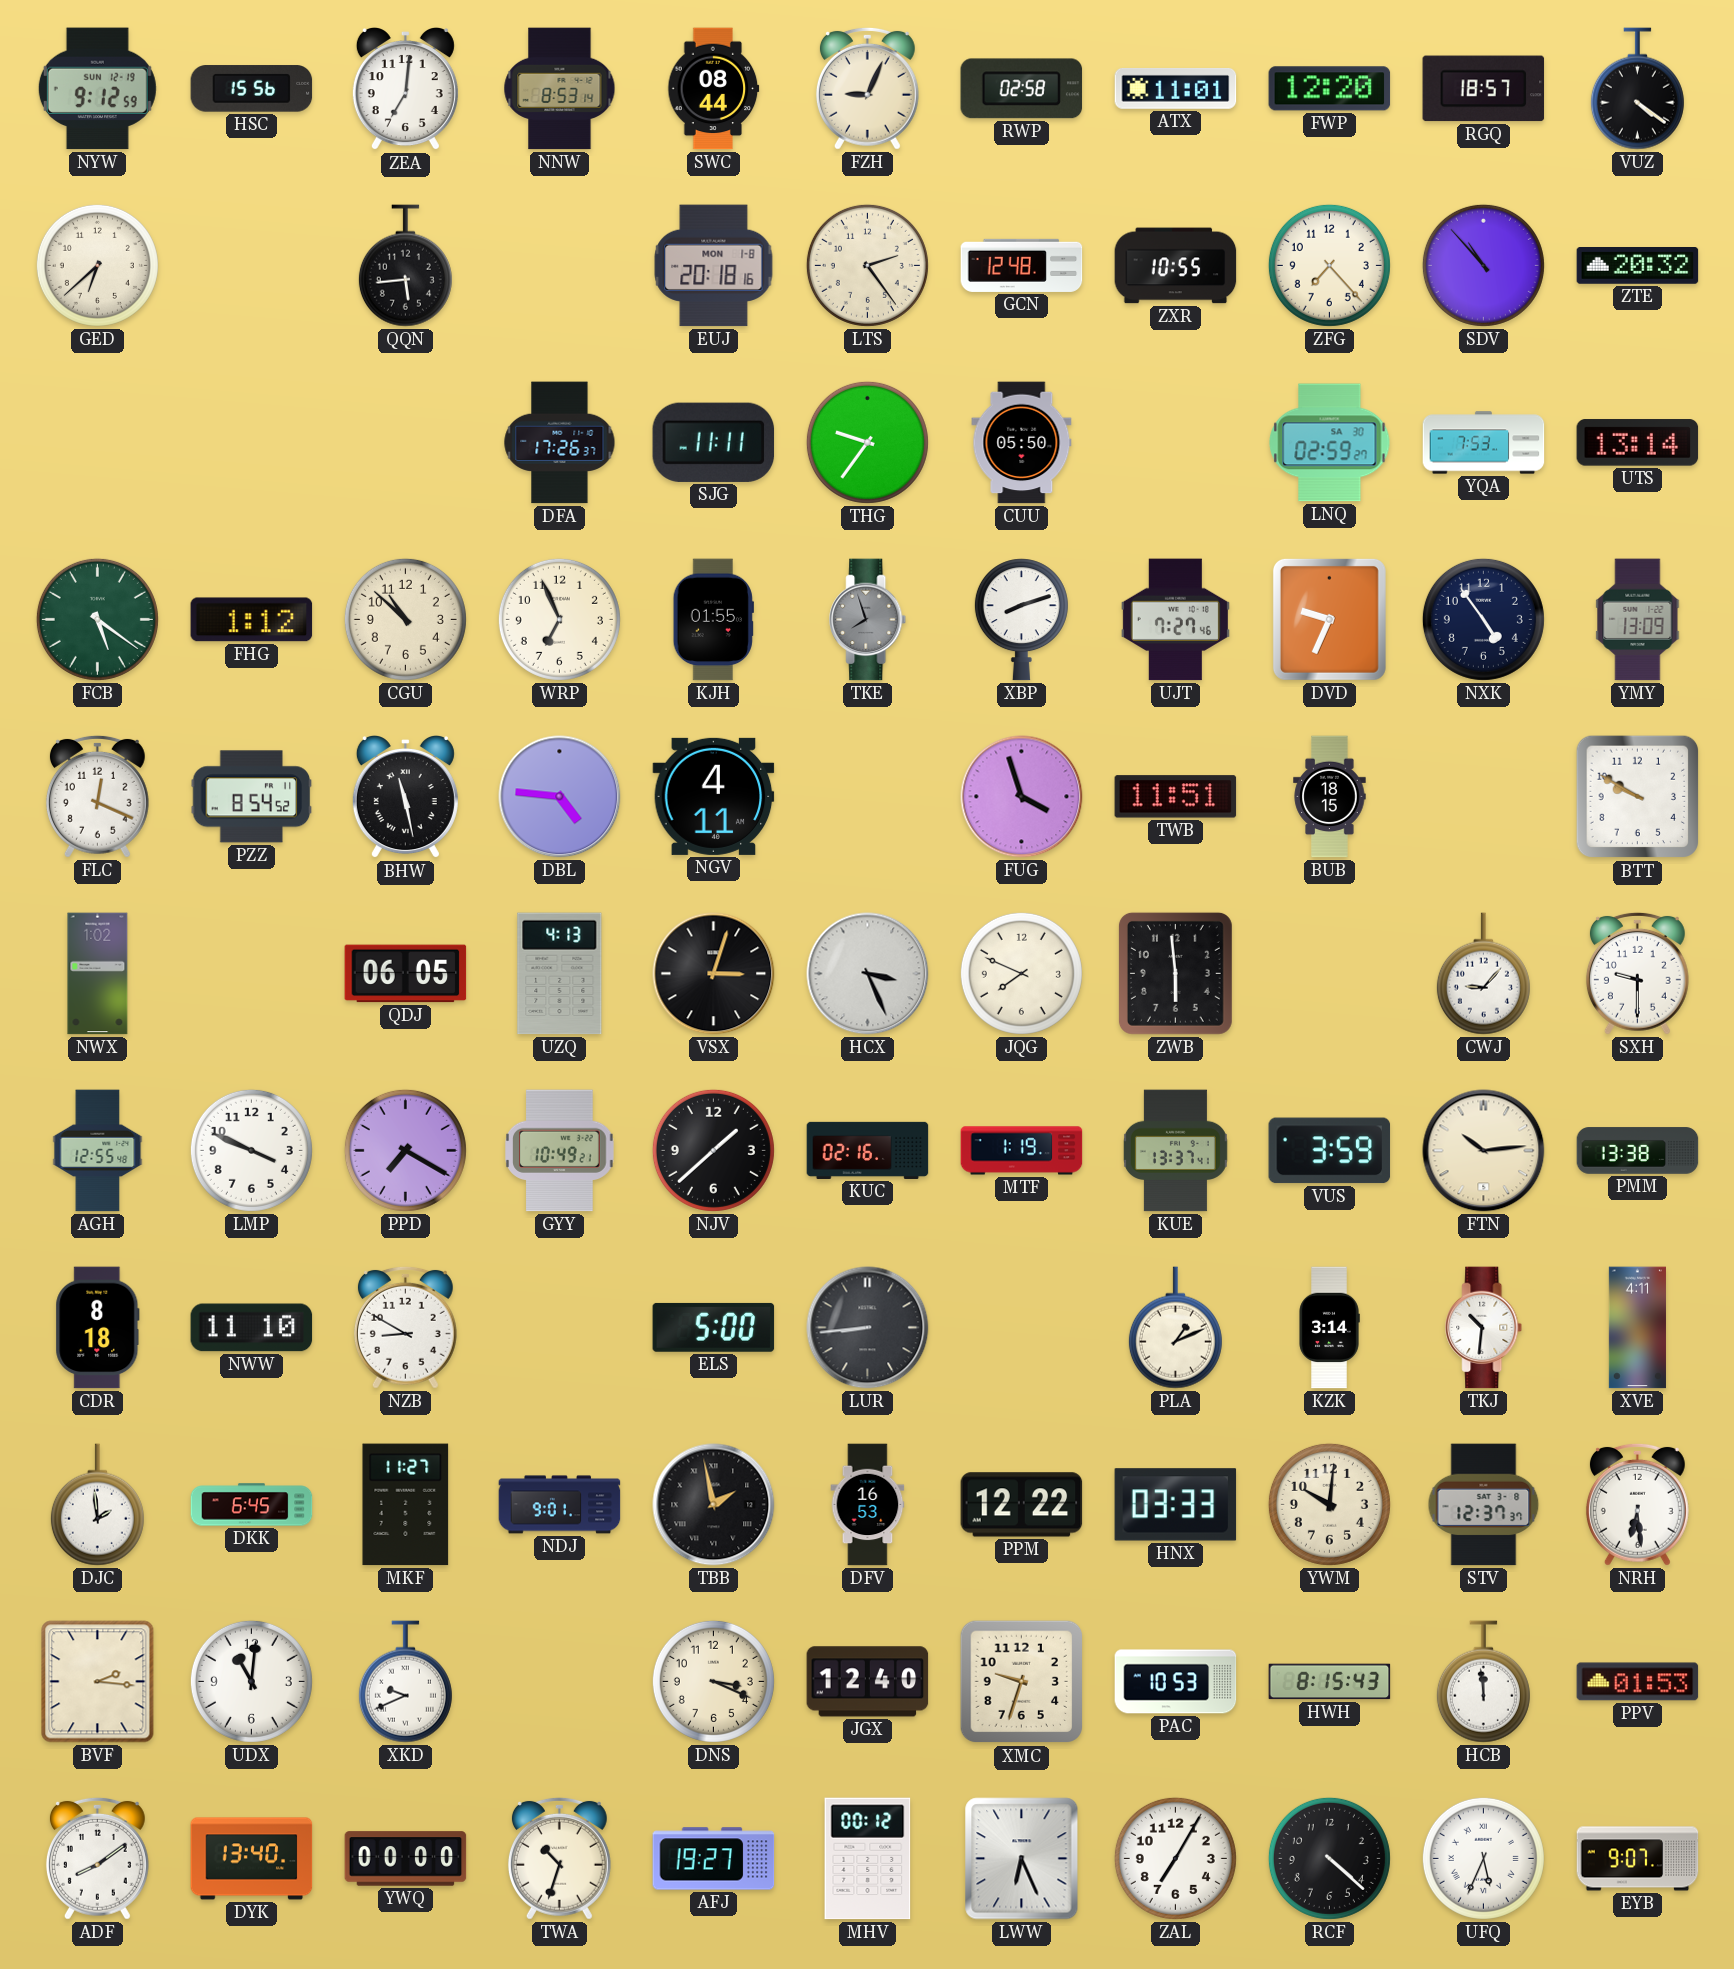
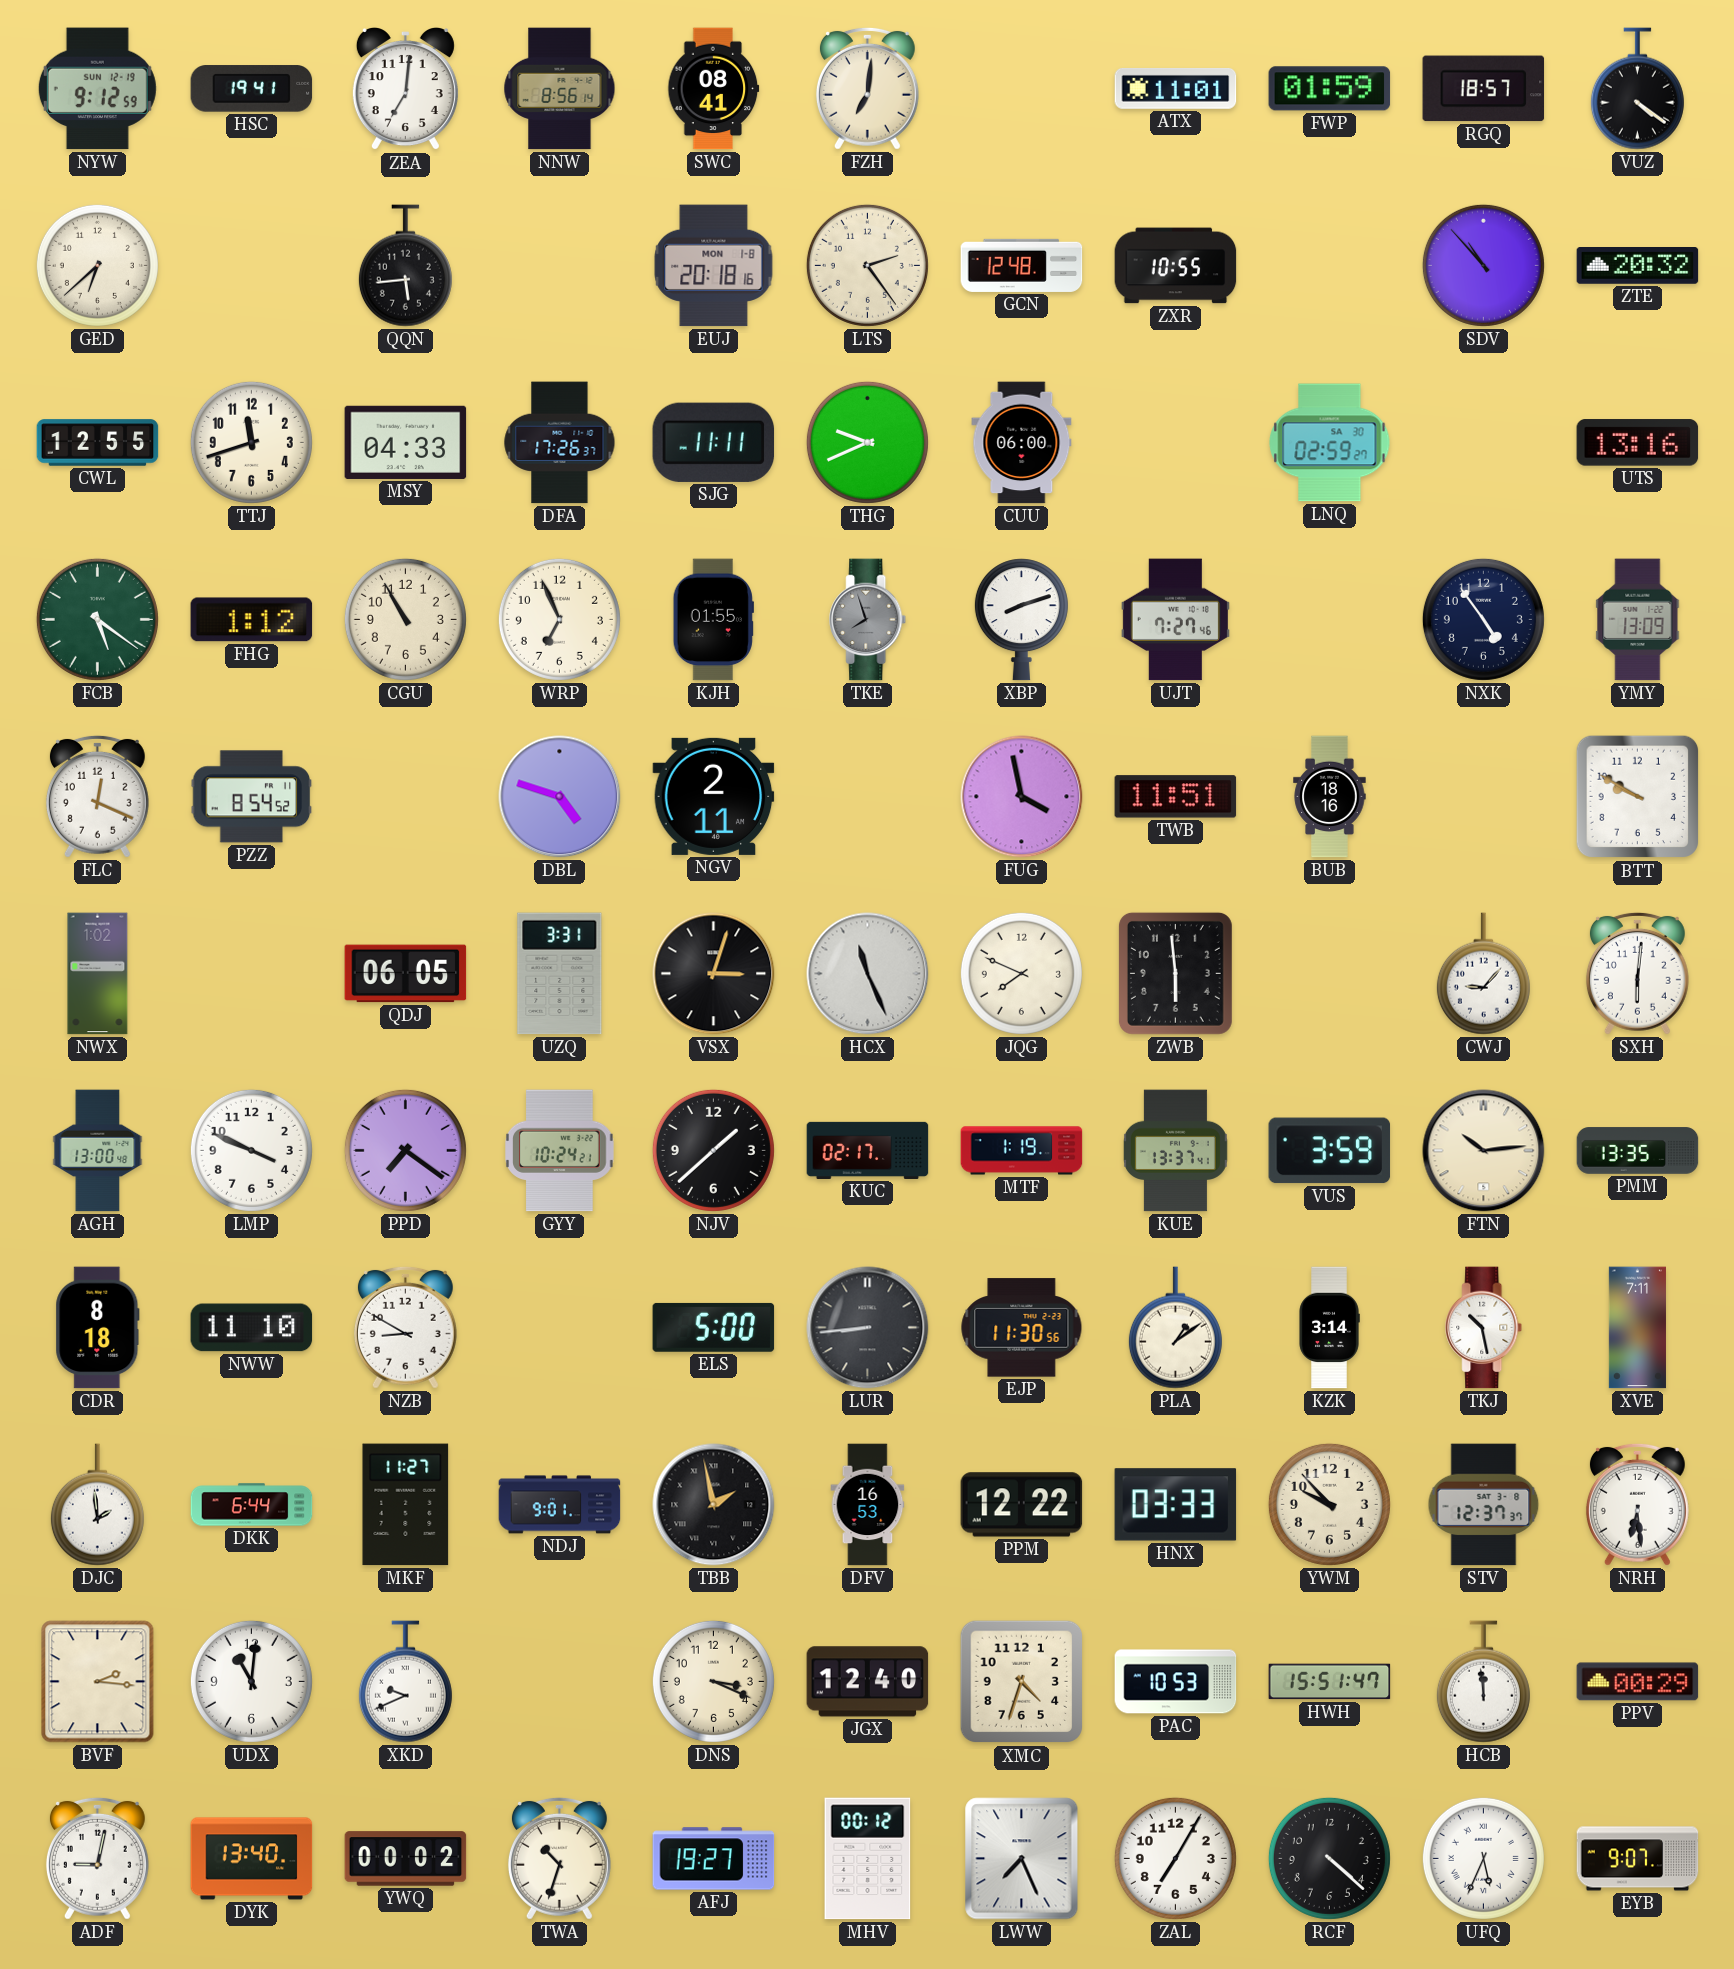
HSC: 15:56 -> 19:41
NNW: 8:53 -> 8:56
SWC: 08:44 -> 08:41
FZH: 9:04 -> 7:01
RWP: 02:58 -> none
FWP: 12:20 -> 01:59
ZFG: 7:23 -> none
CWL: none -> 12:55
TTJ: none -> 11:42
MSY: none -> 04:33
THG: 9:36 -> 9:41
CUU: 05:50 -> 06:00
YQA: 7:53 -> none
UTS: 13:14 -> 13:16
CGU: 10:52 -> 10:55
DVD: 9:34 -> none
BHW: 11:28 -> none
DBL: 4:46 -> 4:48
NGV: 4:11 -> 2:11
FUG: 3:57 -> 3:58
BUB: 18:15 -> 18:16
UZQ: 4:13 -> 3:31
HCX: 3:26 -> 11:26
SXH: 9:30 -> 6:01
AGH: 12:55 -> 13:00
PPD: 7:20 -> 7:21
GYY: 10:49 -> 10:24
KUC: 02:16 -> 02:17
PMM: 13:38 -> 13:35
EJP: none -> 11:30
PLA: 1:11 -> 1:09
TKJ: 10:31 -> 10:28
XVE: 4:11 -> 7:11
DKK: 6:45 -> 6:44
YWM: 10:01 -> 9:53
XMC: 9:33 -> 4:33
HWH: 8:15 -> 15:51
PPV: 01:53 -> 00:29
ADF: 8:09 -> 9:02
YWQ: 00:00 -> 00:02
LWW: 6:26 -> 7:26
